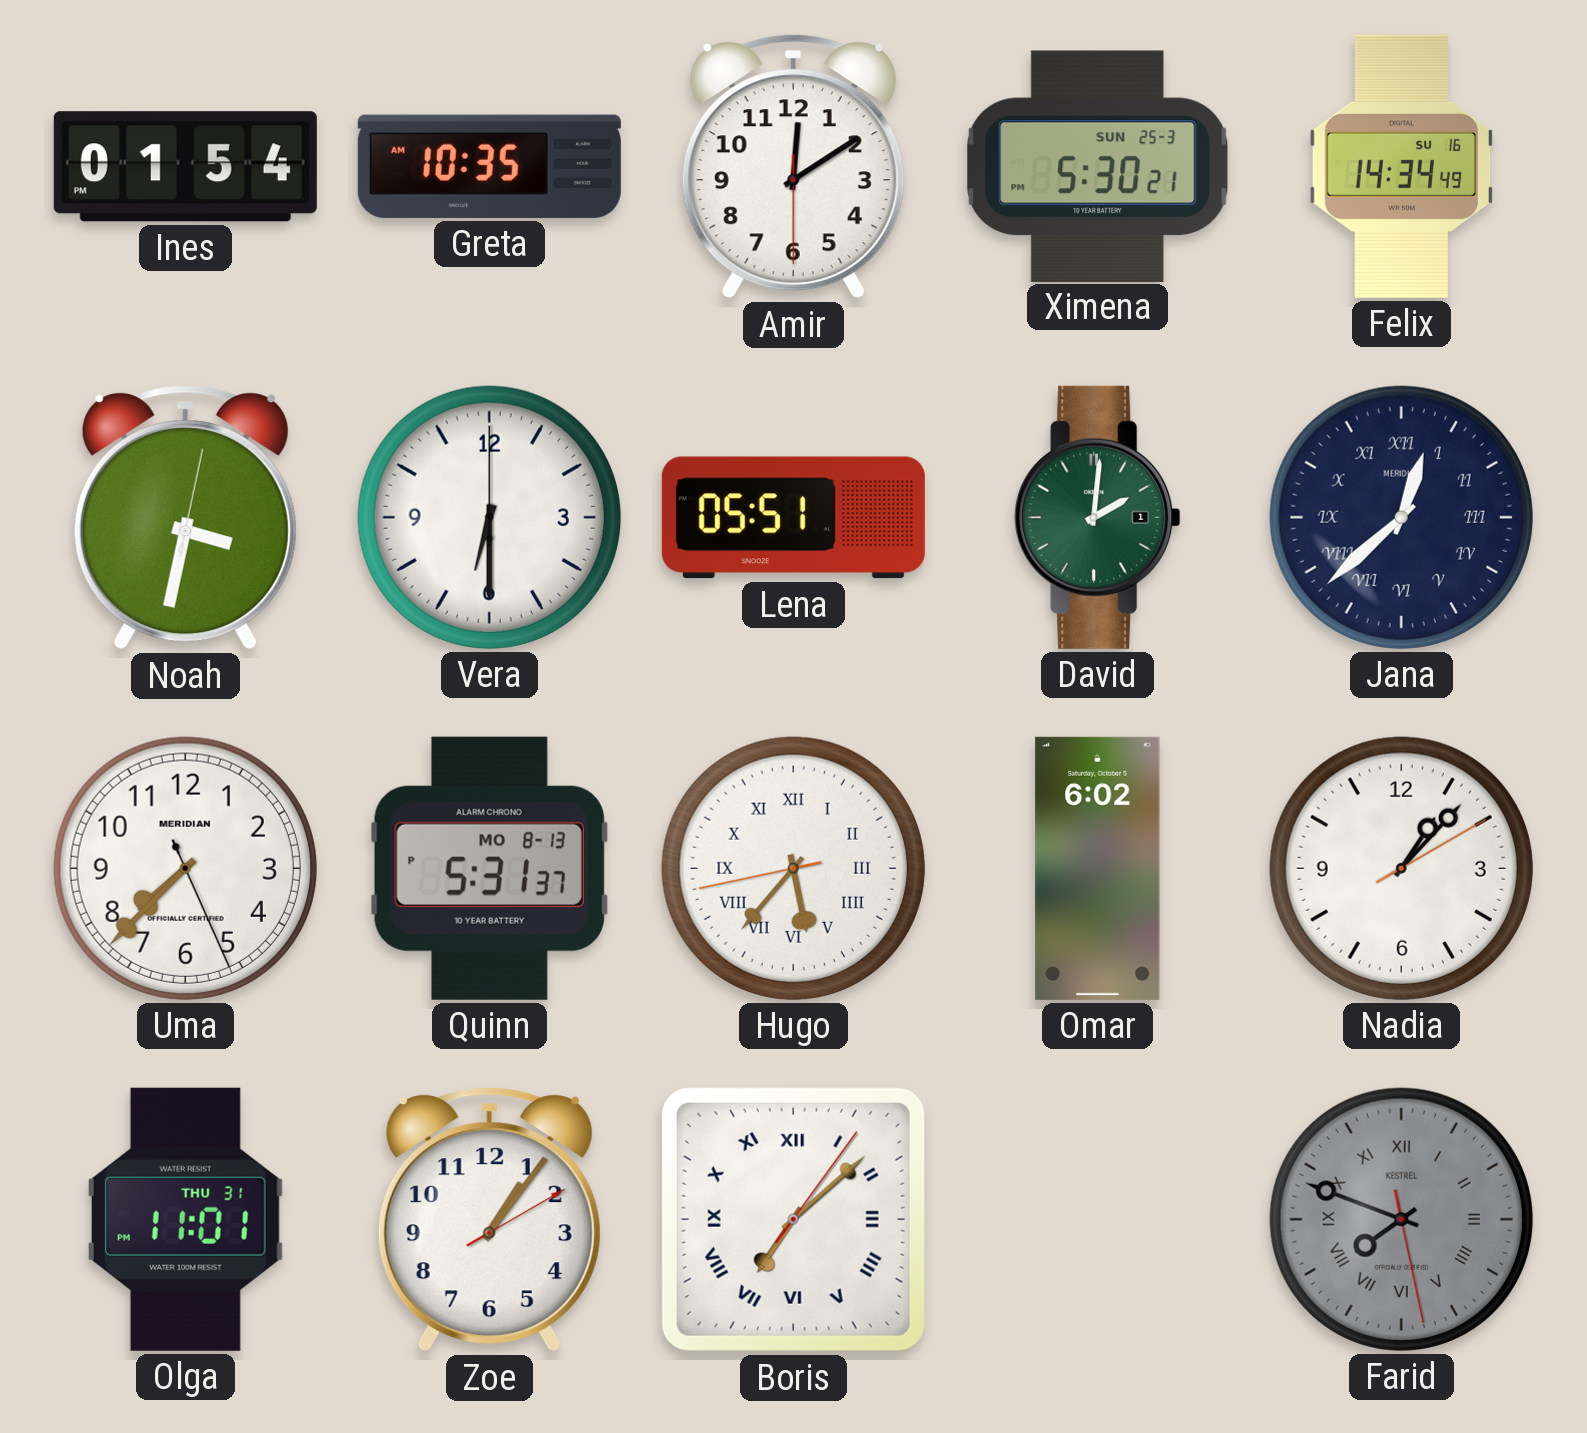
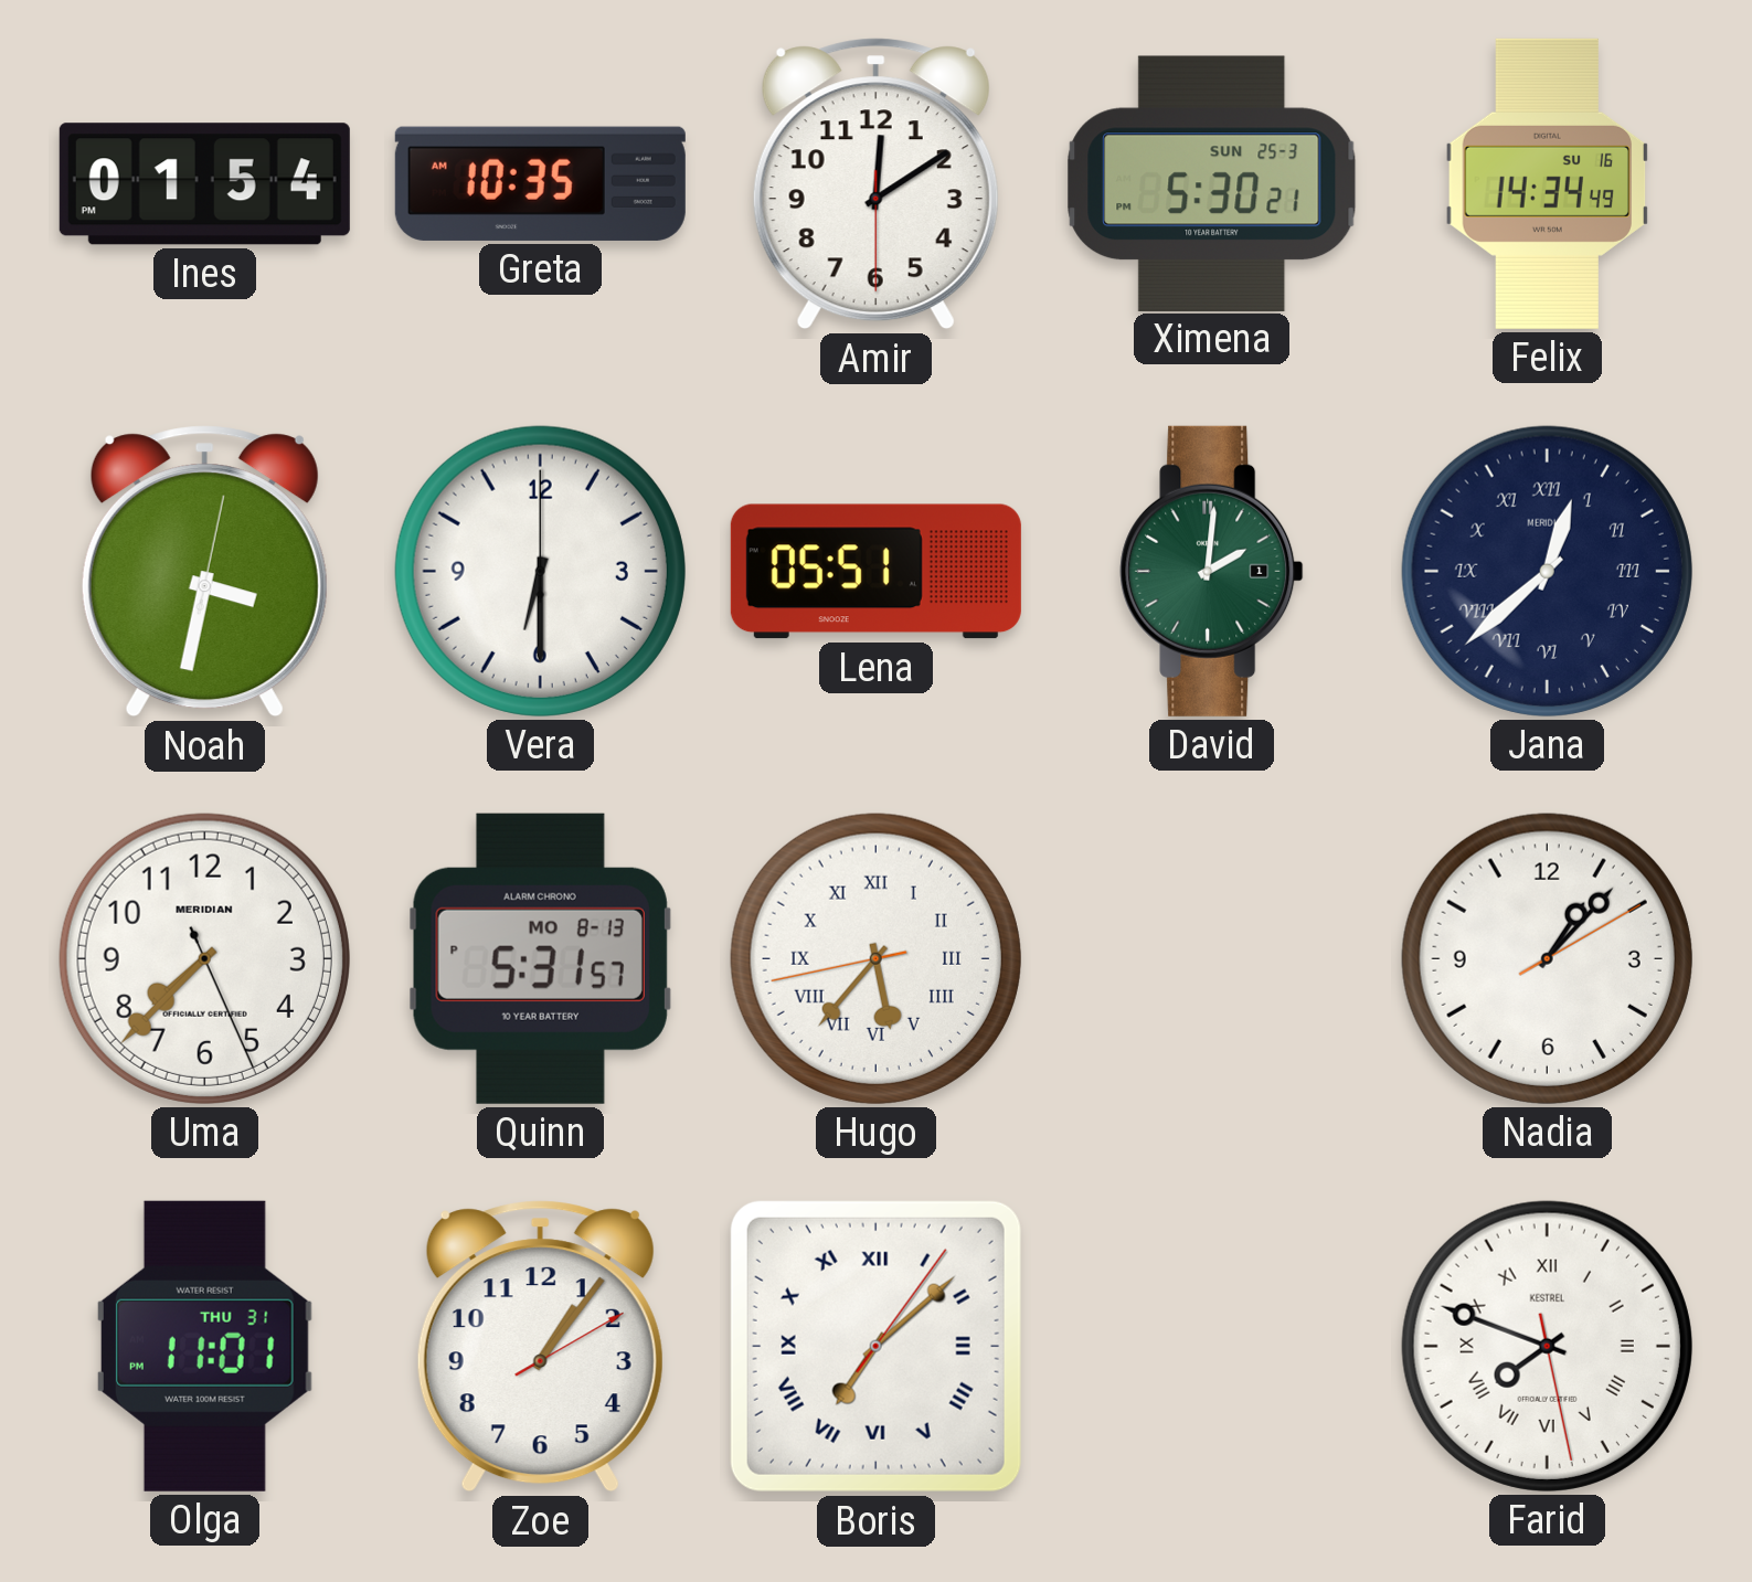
Quinn: 5:31:37 PM -> 5:31:57 PM
Omar: 6:02 -> none
Farid dial: grey -> white
